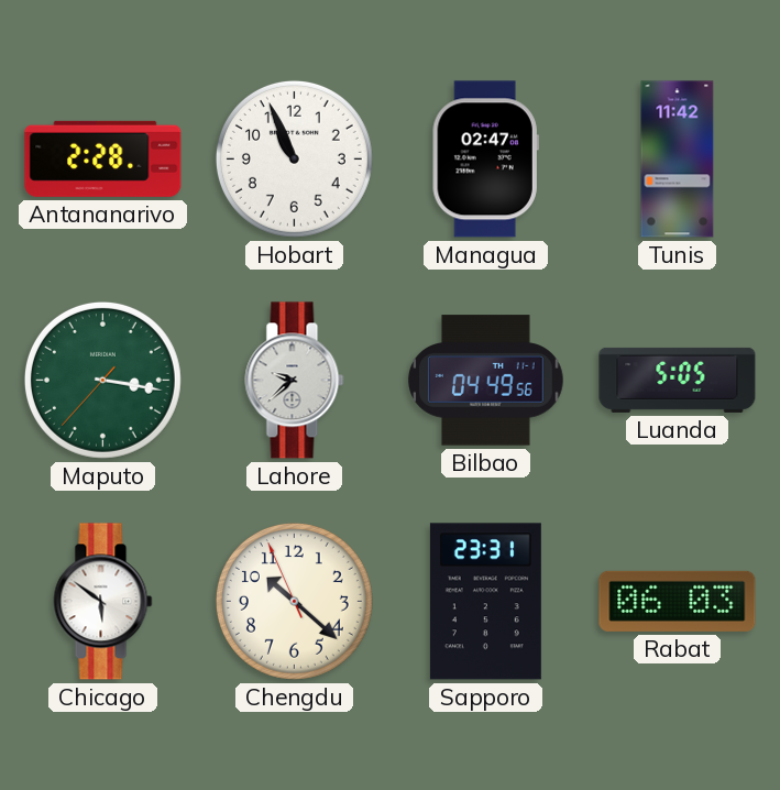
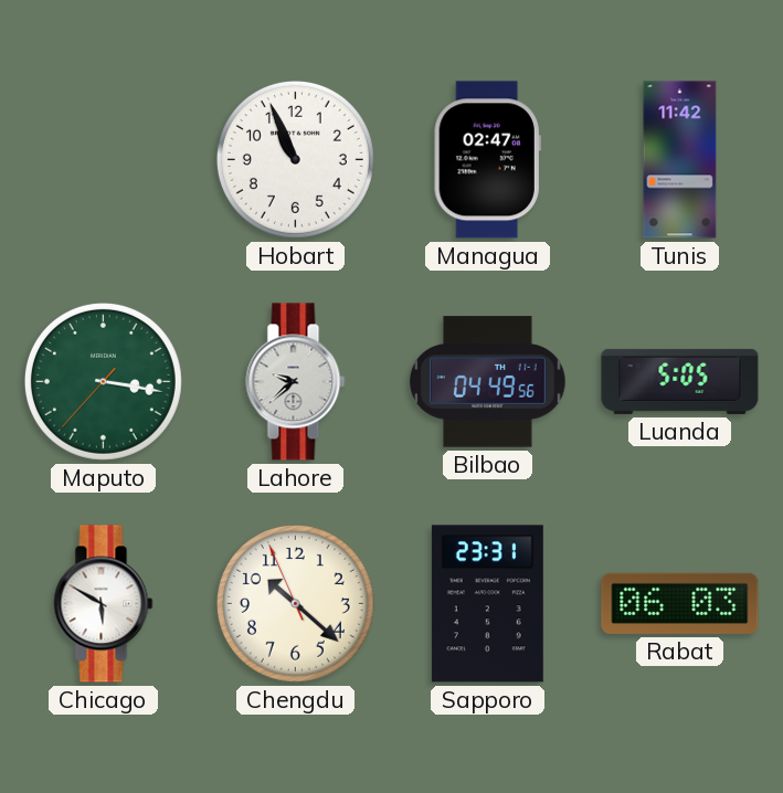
Antananarivo: 2:28 -> none
Chicago: 5:51 -> 5:50
